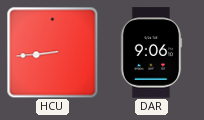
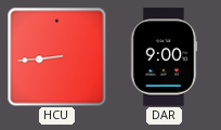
DAR: 9:06 -> 9:00
